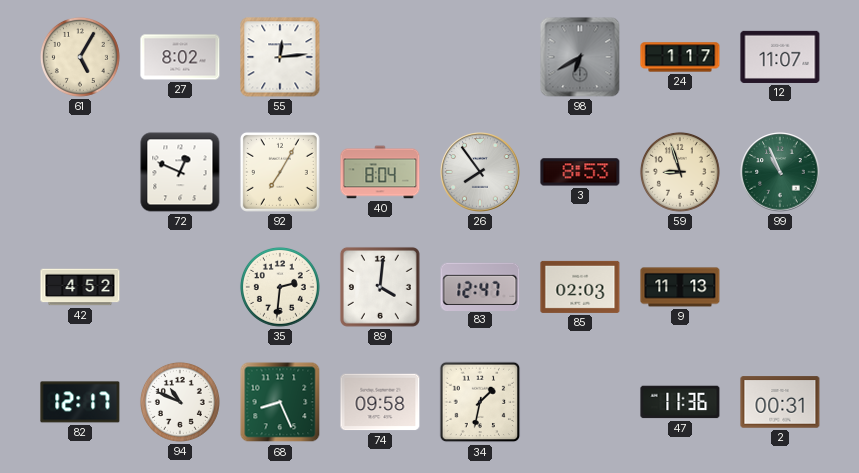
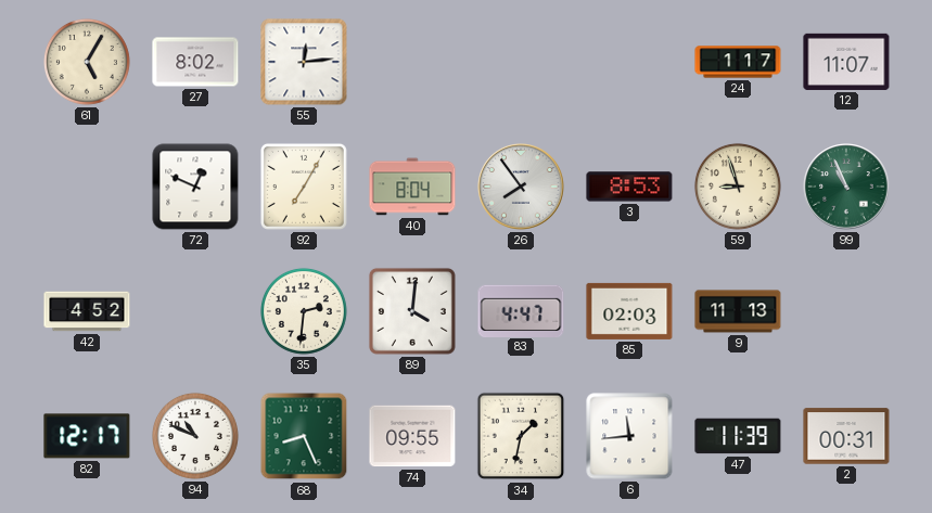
98: 6:40 -> none
83: 12:47 -> 4:47
74: 09:58 -> 09:55
6: none -> 11:44
47: 11:36 -> 11:39
